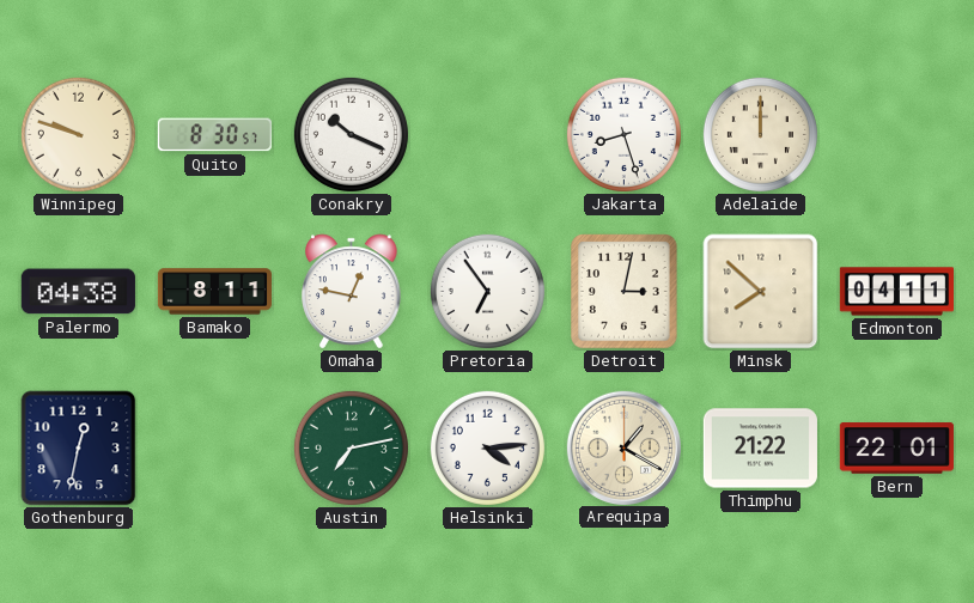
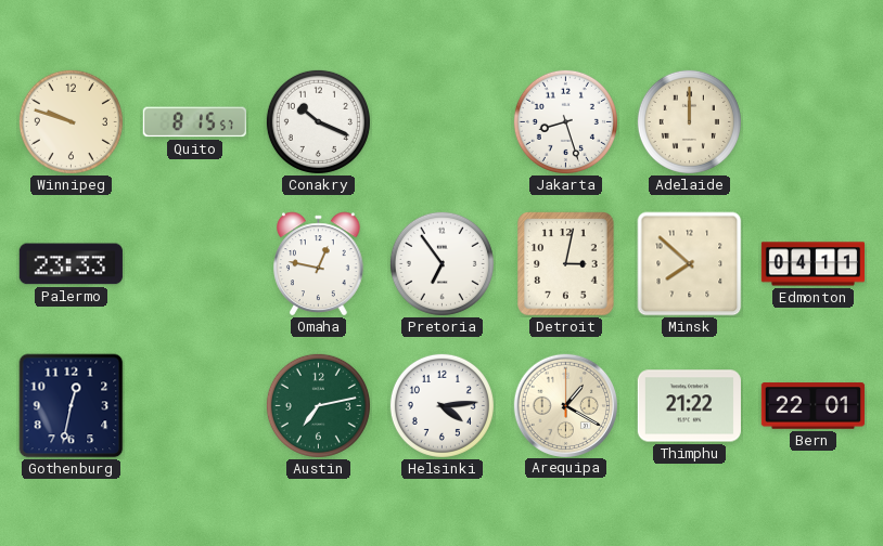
Quito: 8:30 -> 8:15
Palermo: 04:38 -> 23:33
Bamako: 8:11 -> none
